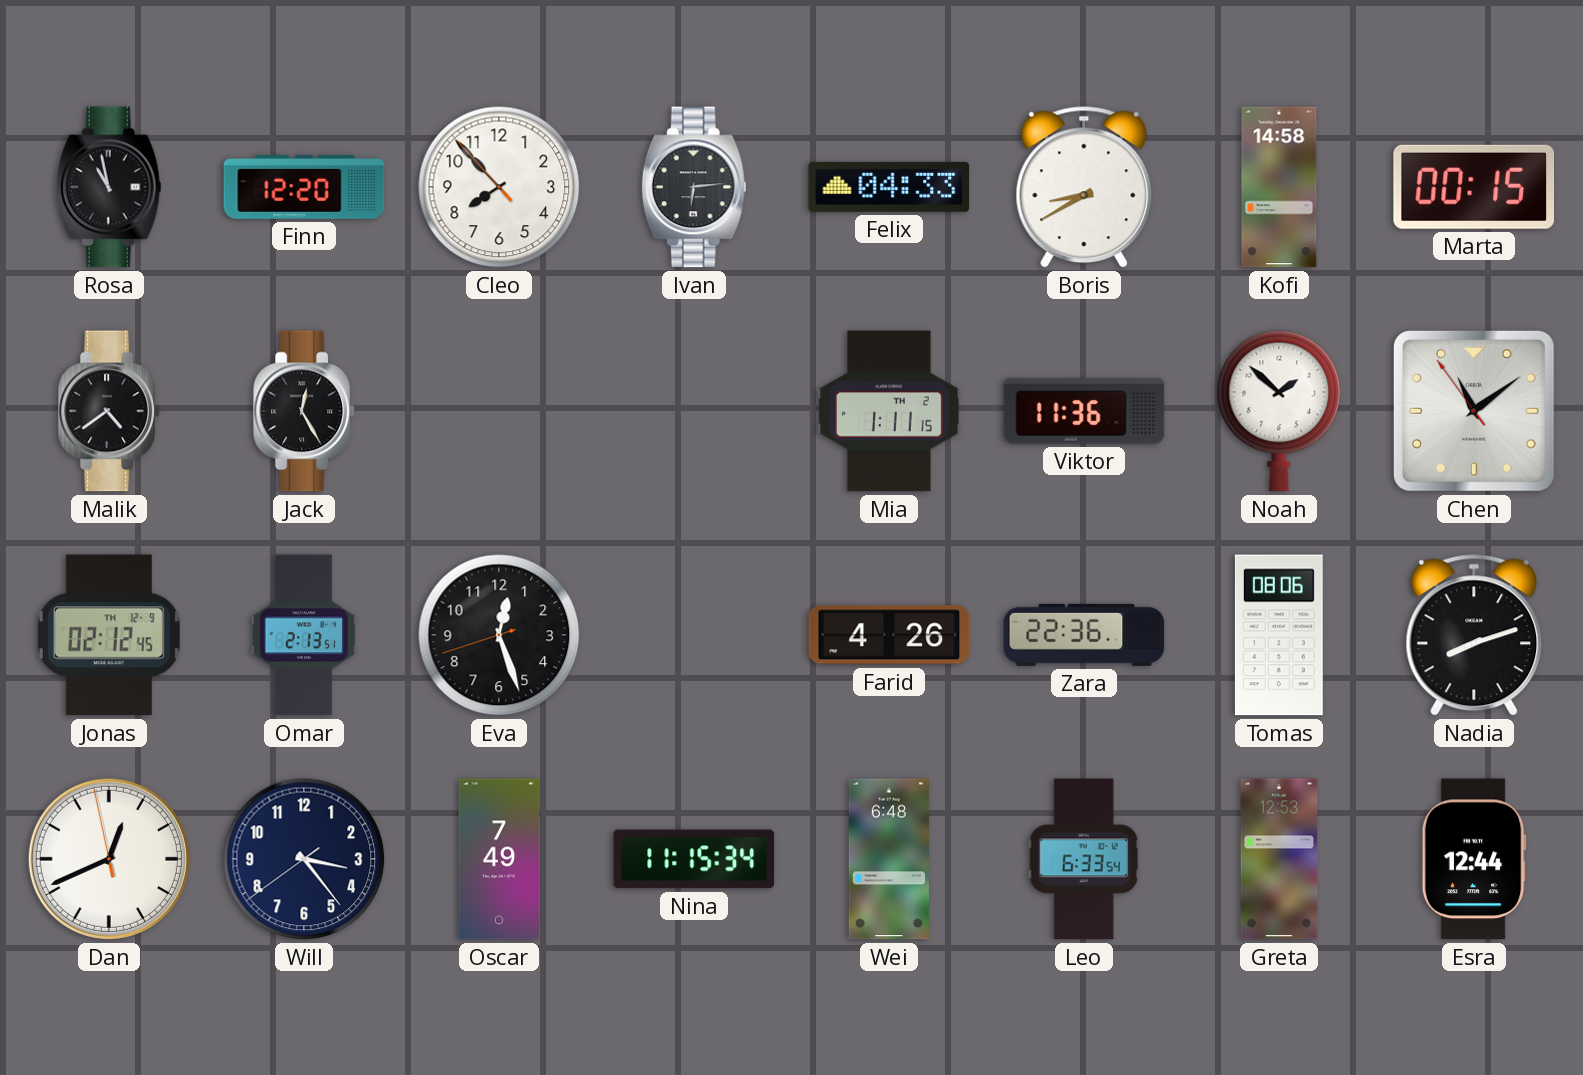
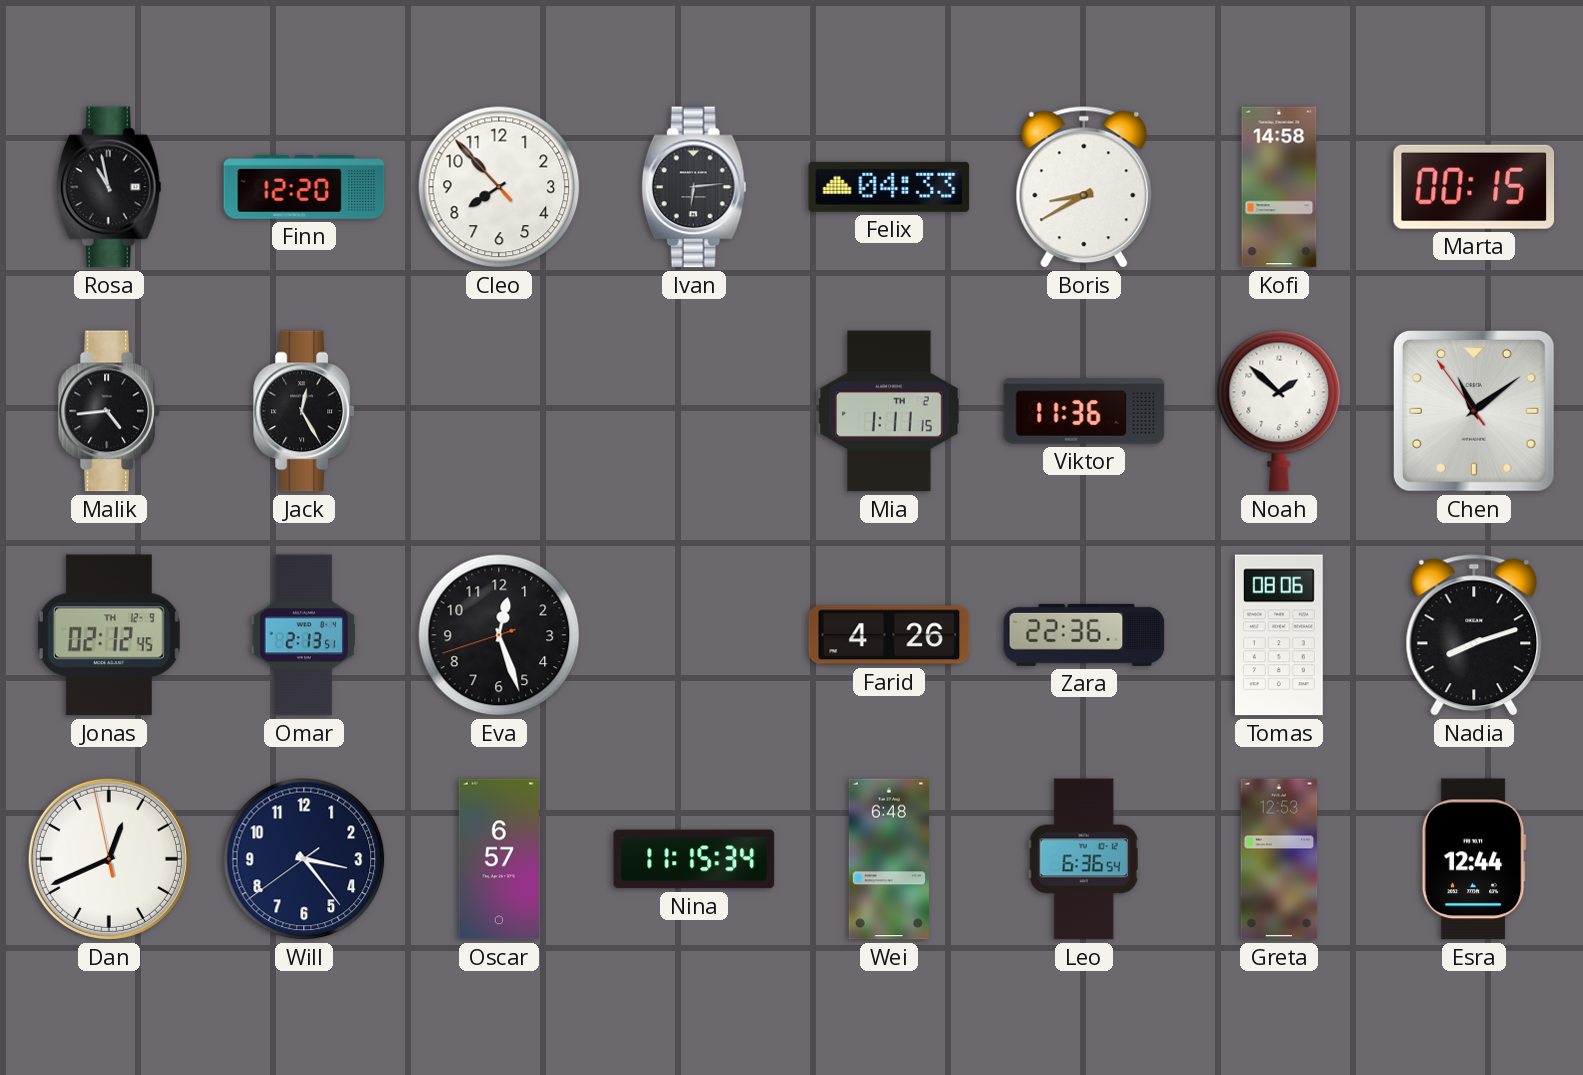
Malik: 4:39 -> 4:44
Oscar: 7:49 -> 6:57
Leo: 6:33 -> 6:36
